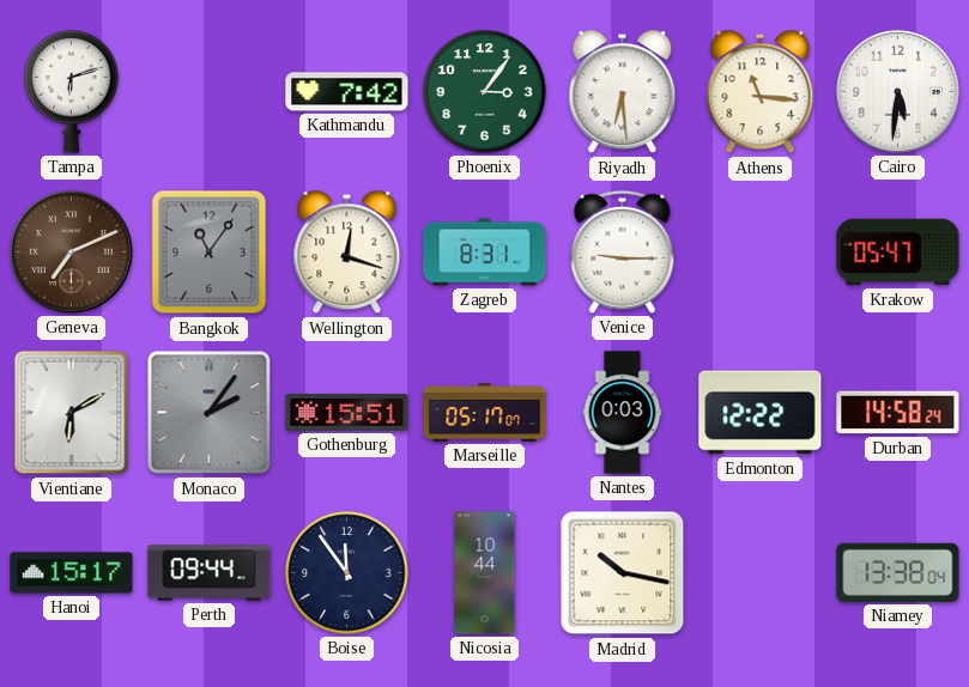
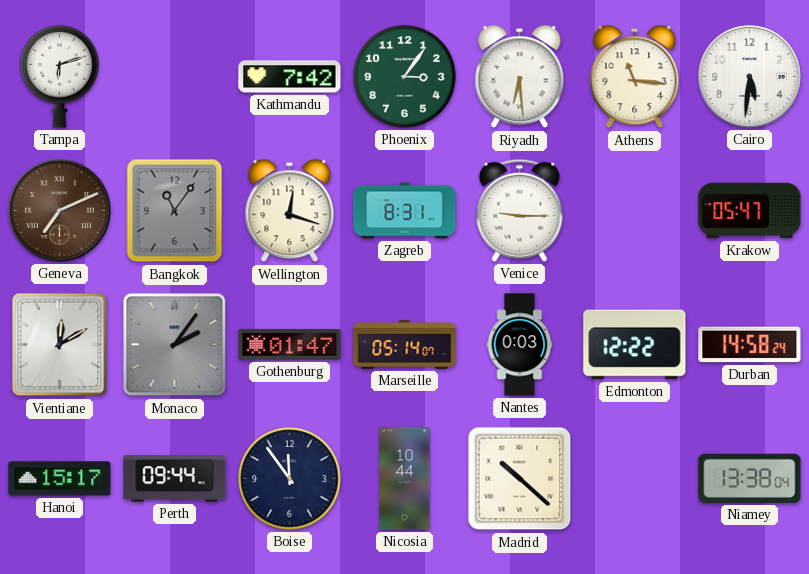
Vientiane: 6:10 -> 12:10
Gothenburg: 15:51 -> 01:47
Marseille: 05:17 -> 05:14
Madrid: 10:17 -> 10:22
